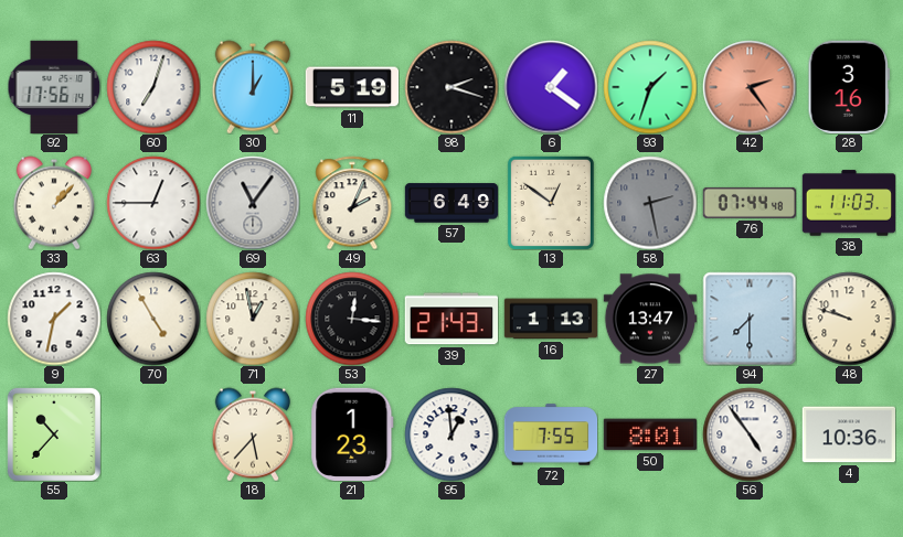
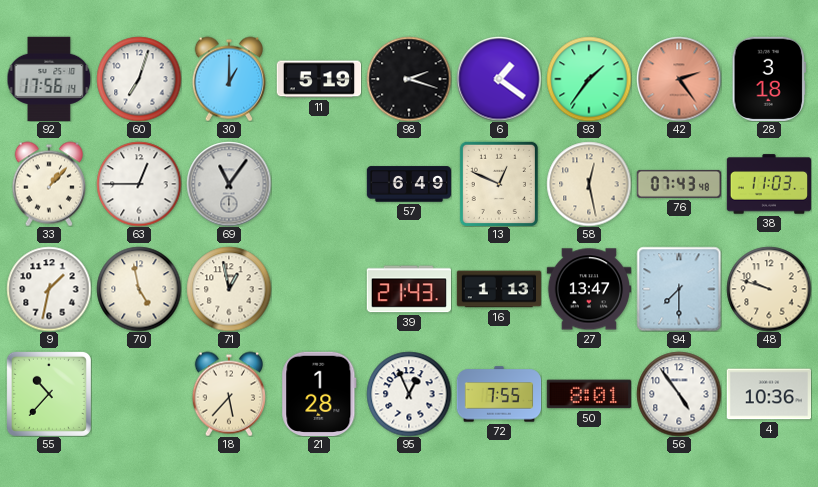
93: 1:33 -> 1:36
28: 3:16 -> 3:18
49: 2:04 -> none
13: 12:51 -> 12:49
58: 2:28 -> 12:28
58 dial: grey -> cream
76: 07:44 -> 07:43
70: 4:55 -> 4:58
53: 12:16 -> none
21: 1:23 -> 1:28
95: 12:59 -> 12:56
